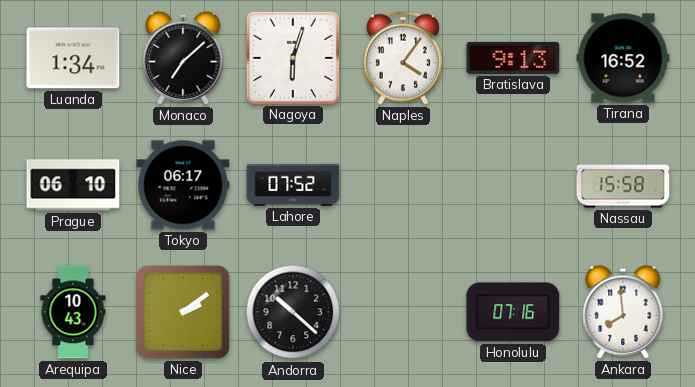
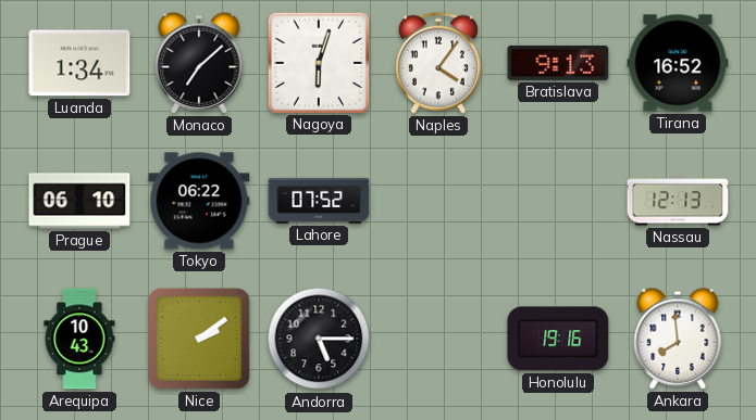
Tokyo: 06:17 -> 06:22
Nassau: 15:58 -> 12:13
Andorra: 10:22 -> 5:15
Honolulu: 07:16 -> 19:16
